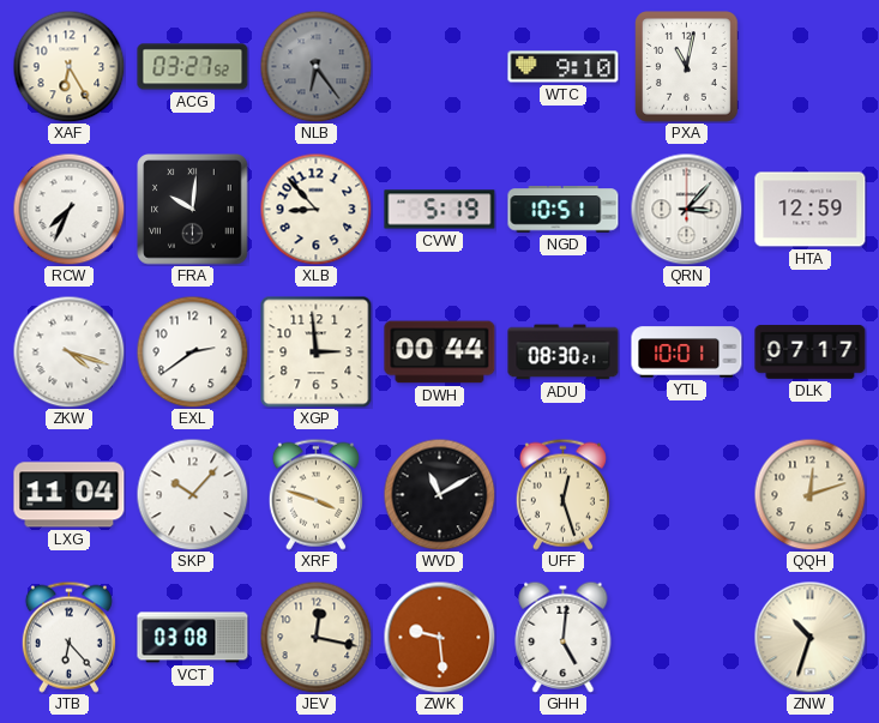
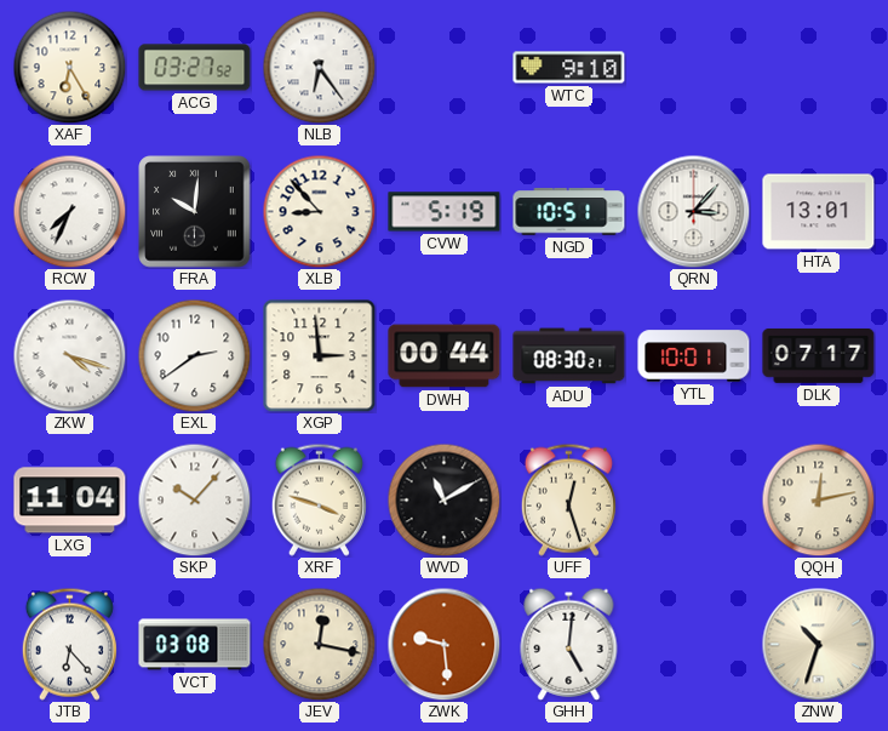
NLB dial: grey -> white
PXA: 11:02 -> none
HTA: 12:59 -> 13:01
QQH: 12:12 -> 12:13
